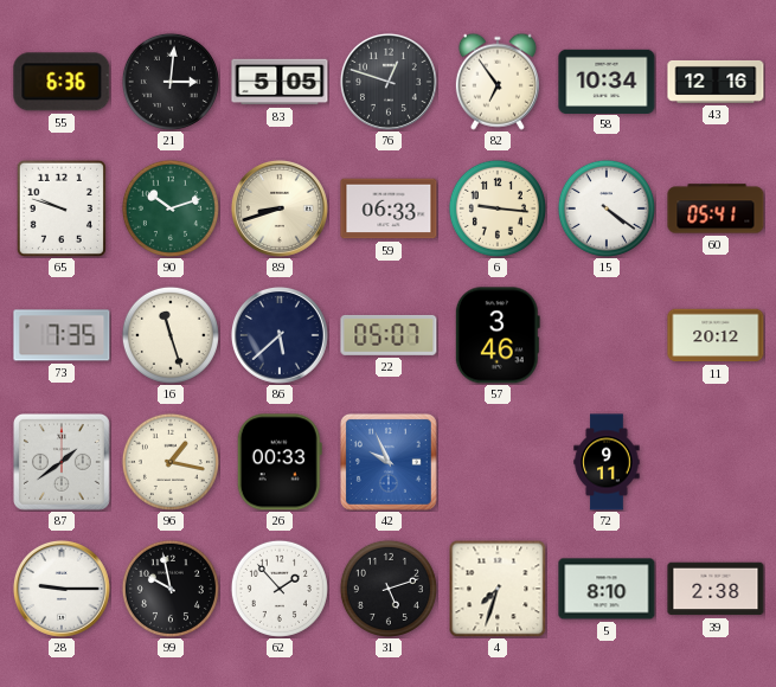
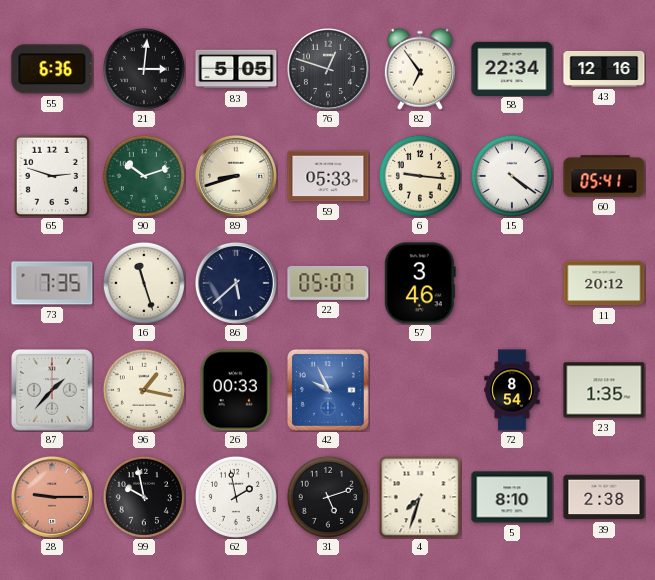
58: 10:34 -> 22:34
65: 9:48 -> 2:48
59: 06:33 -> 05:33
87: 1:39 -> 1:37
72: 9:11 -> 8:54
23: none -> 1:35
28 dial: white -> salmon
62: 1:53 -> 1:58
